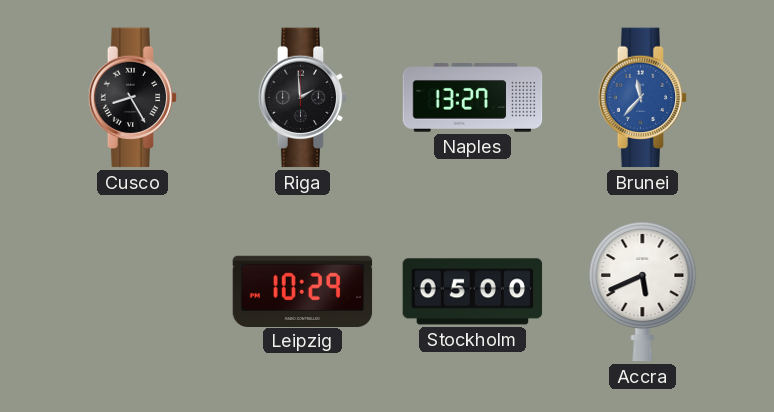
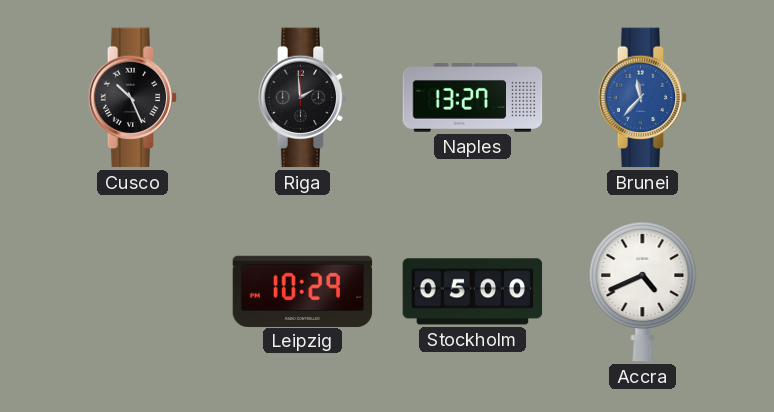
Cusco: 8:25 -> 10:26
Accra: 5:41 -> 4:41
